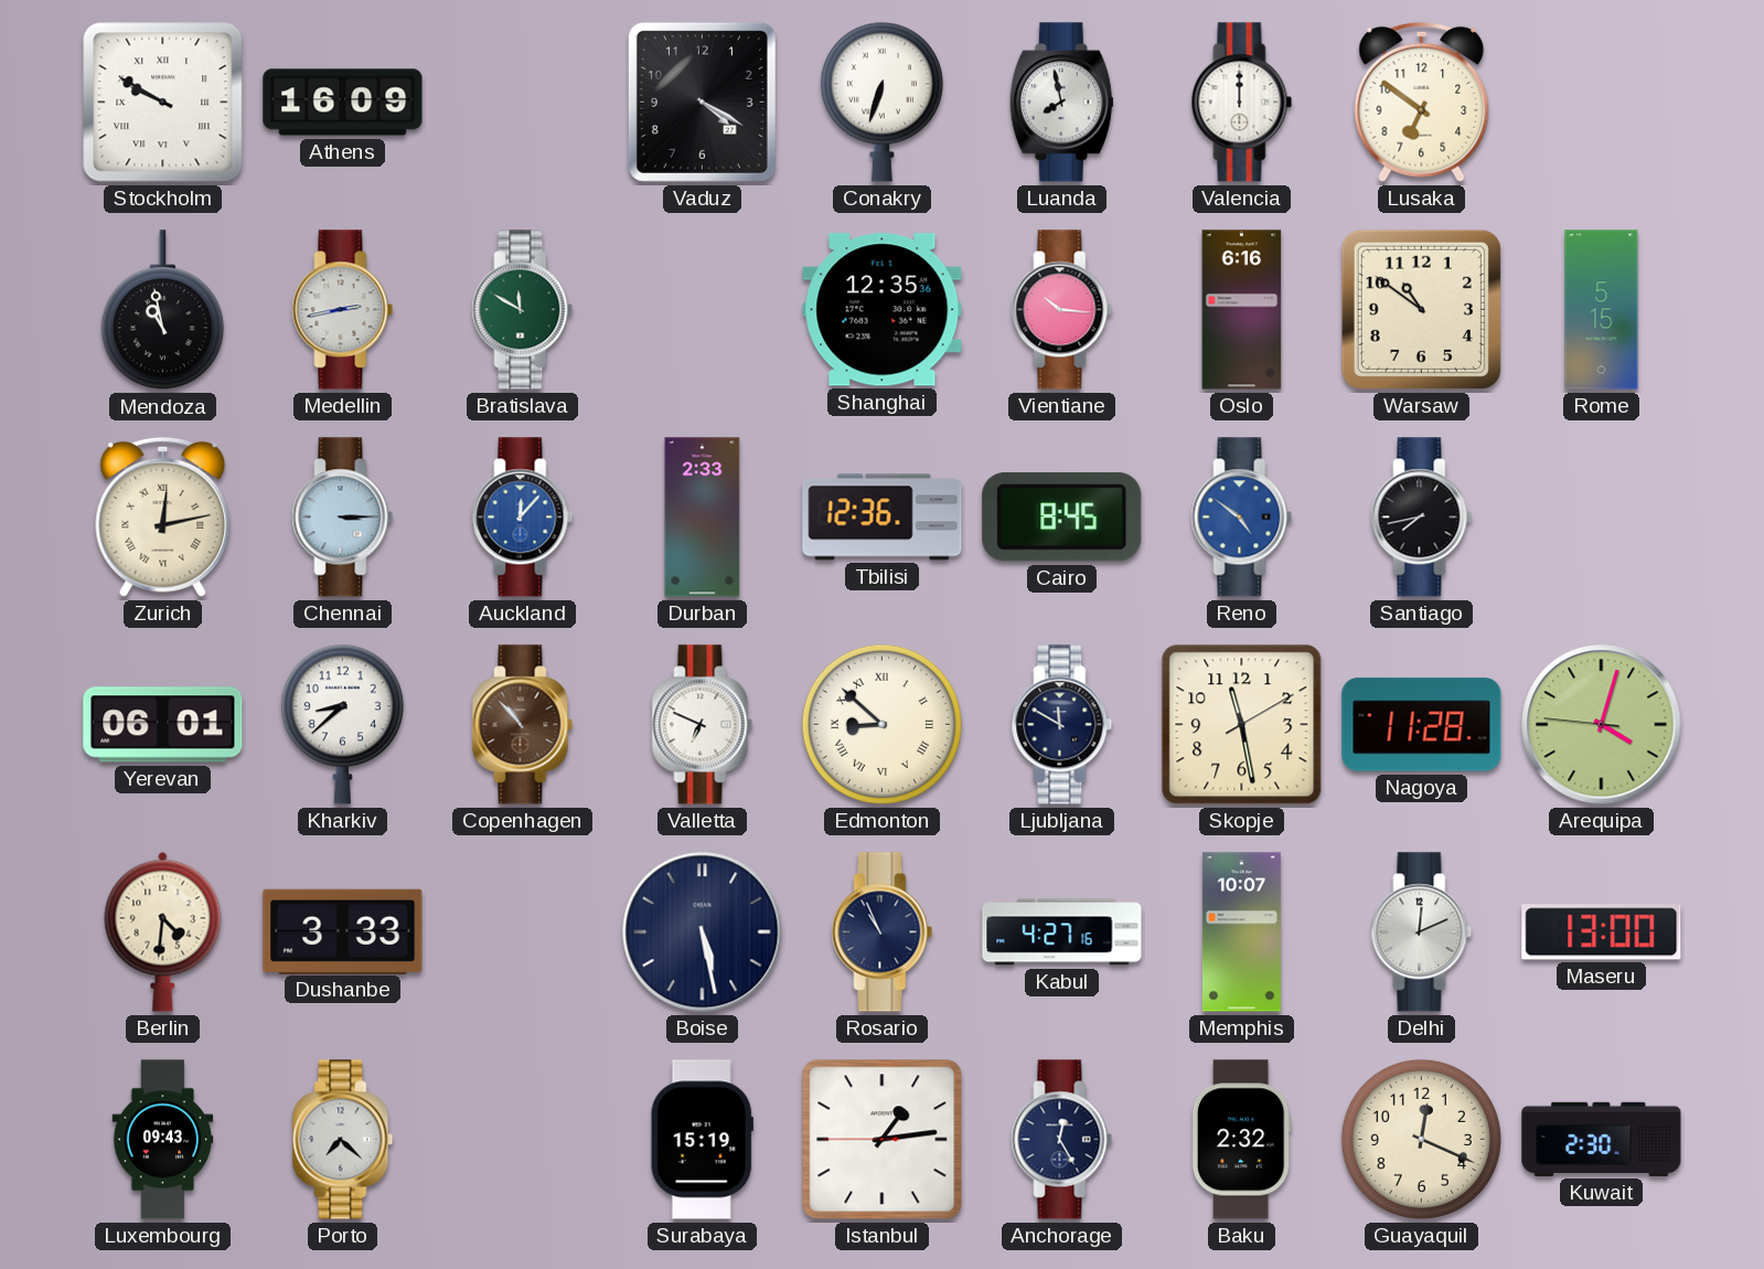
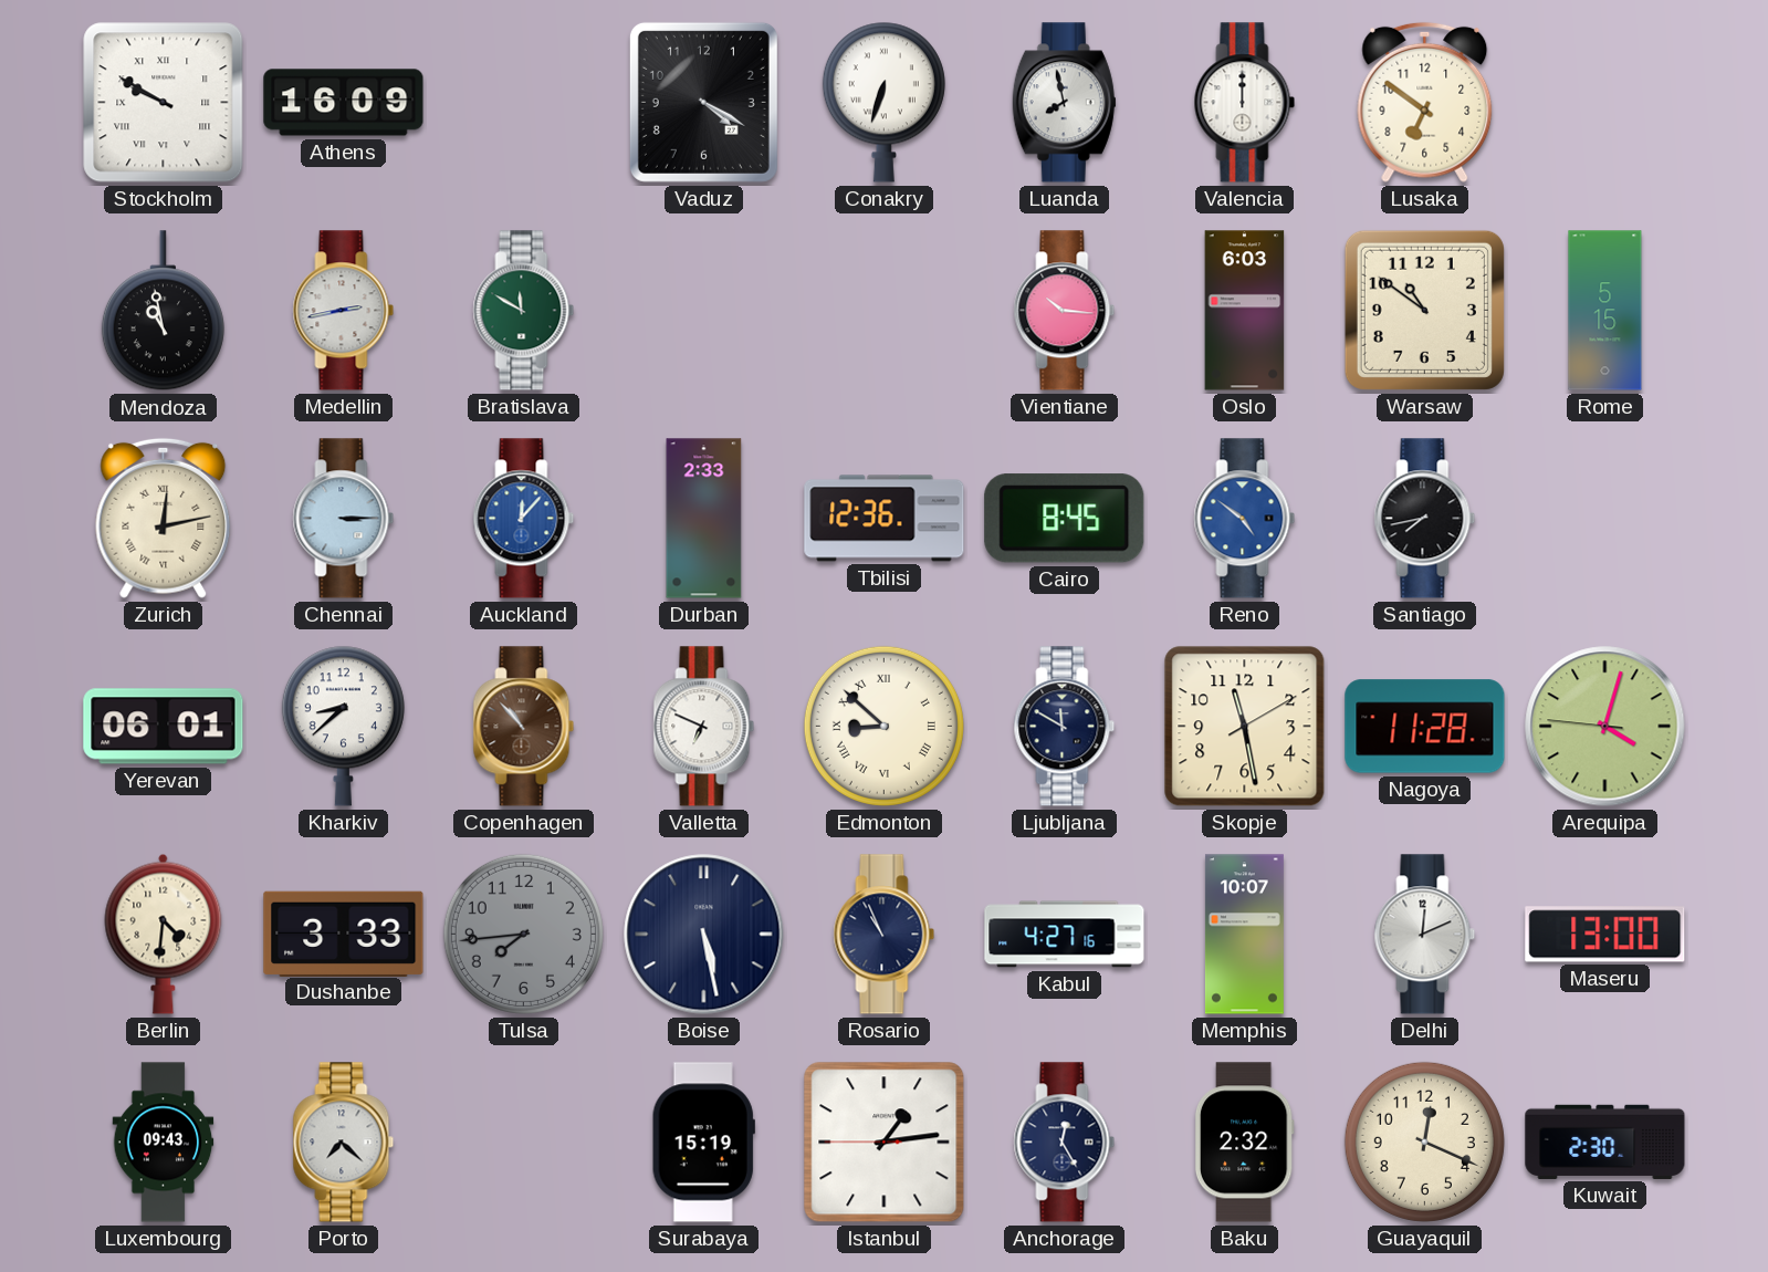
Shanghai: 12:35 -> none
Oslo: 6:16 -> 6:03
Tulsa: none -> 7:44
